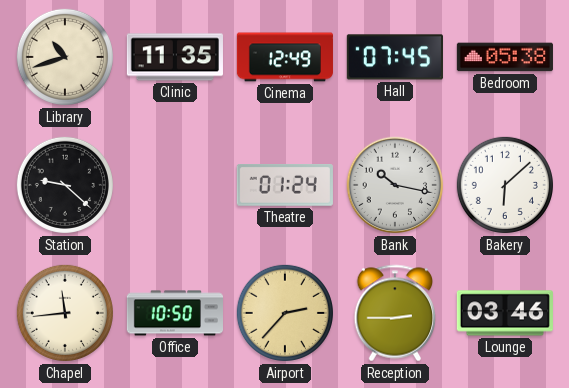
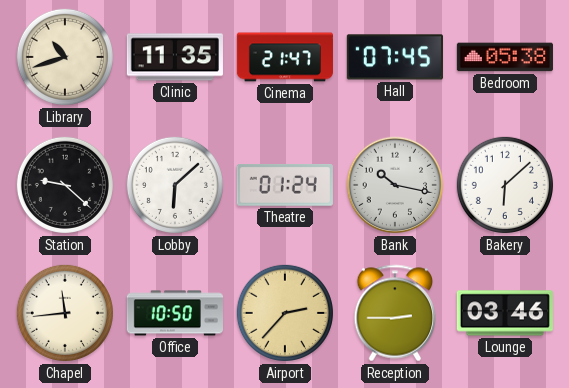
Cinema: 12:49 -> 21:47
Lobby: none -> 6:08
